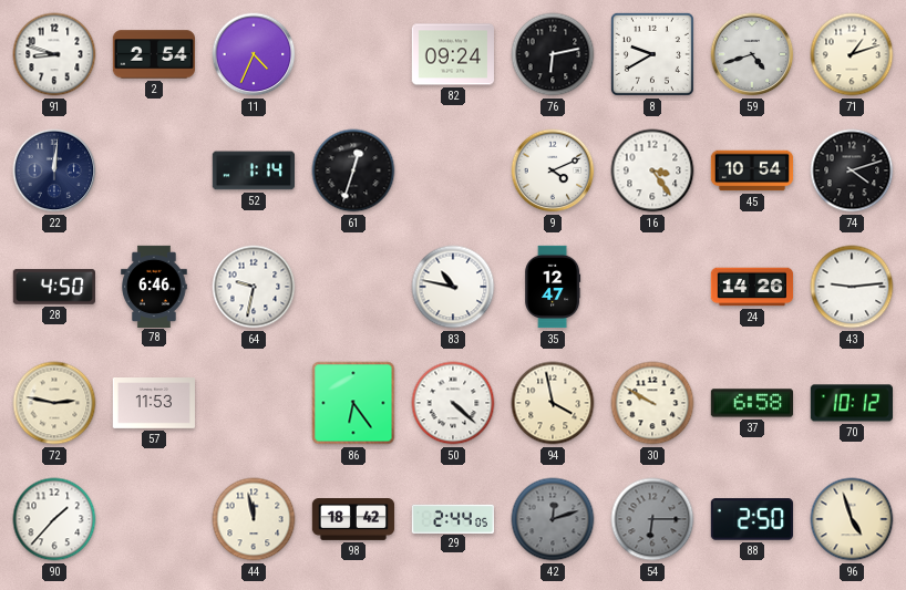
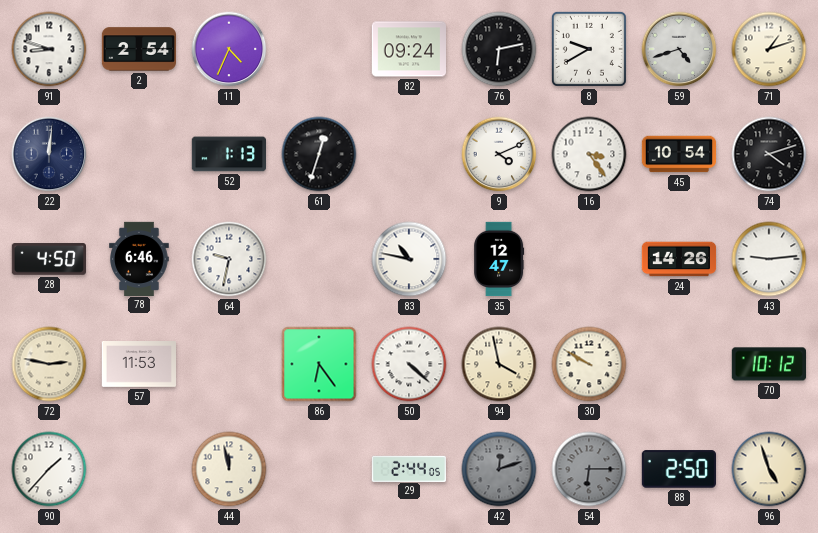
52: 1:14 -> 1:13
37: 6:58 -> none
98: 18:42 -> none
